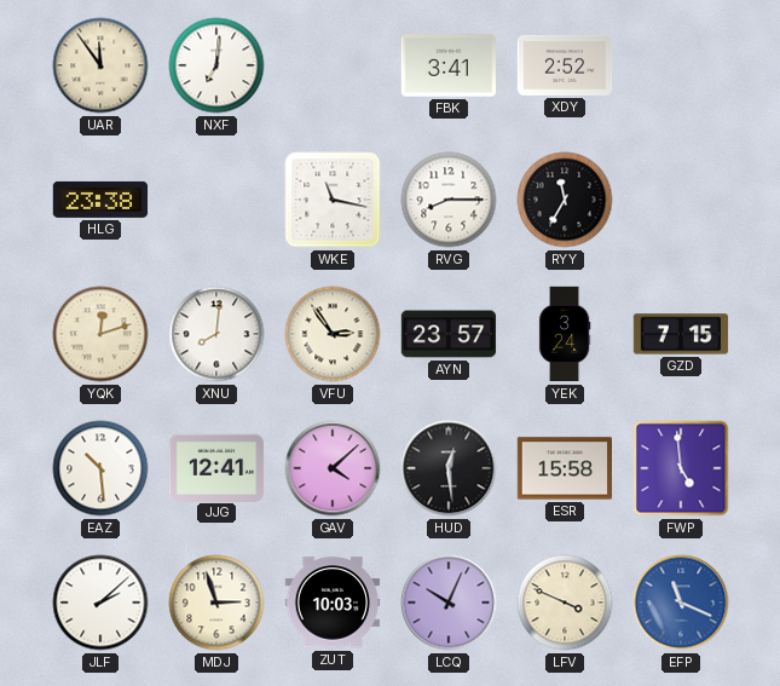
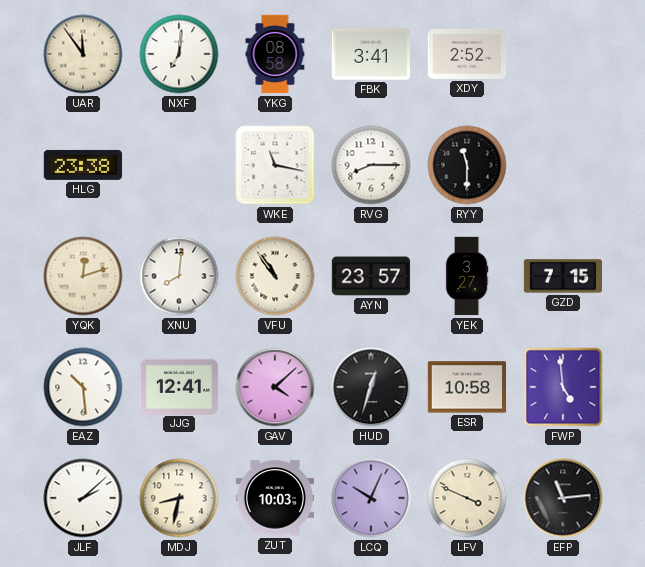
YKG: none -> 08:58
RYY: 11:35 -> 11:30
VFU: 2:54 -> 10:54
YEK: 3:24 -> 3:27
HUD: 12:29 -> 12:33
ESR: 15:58 -> 10:58
MDJ: 2:57 -> 8:32
EFP: 11:19 -> 11:14
EFP dial: blue -> black
